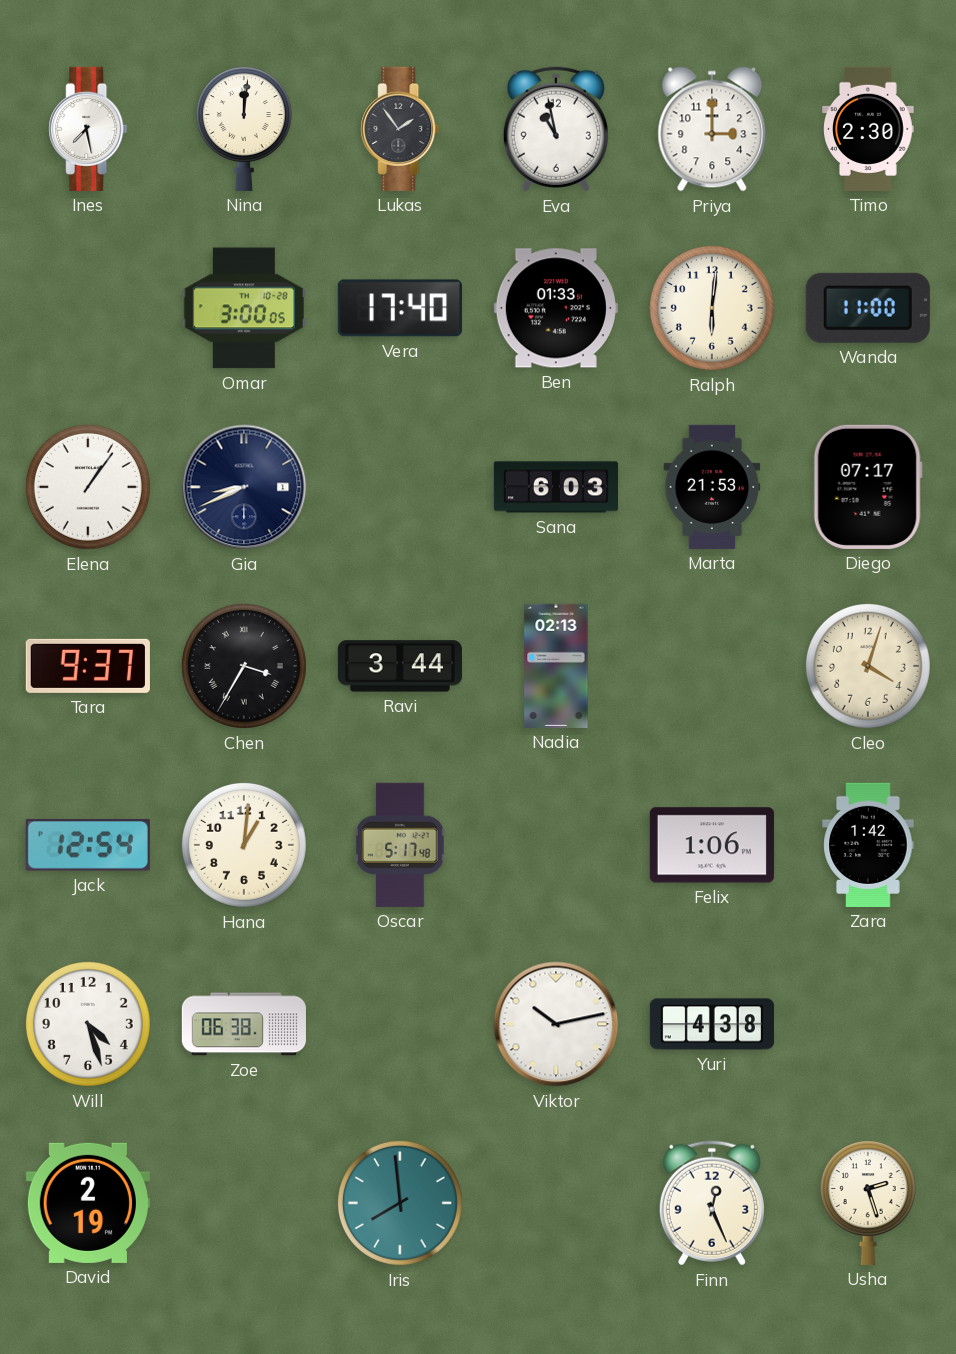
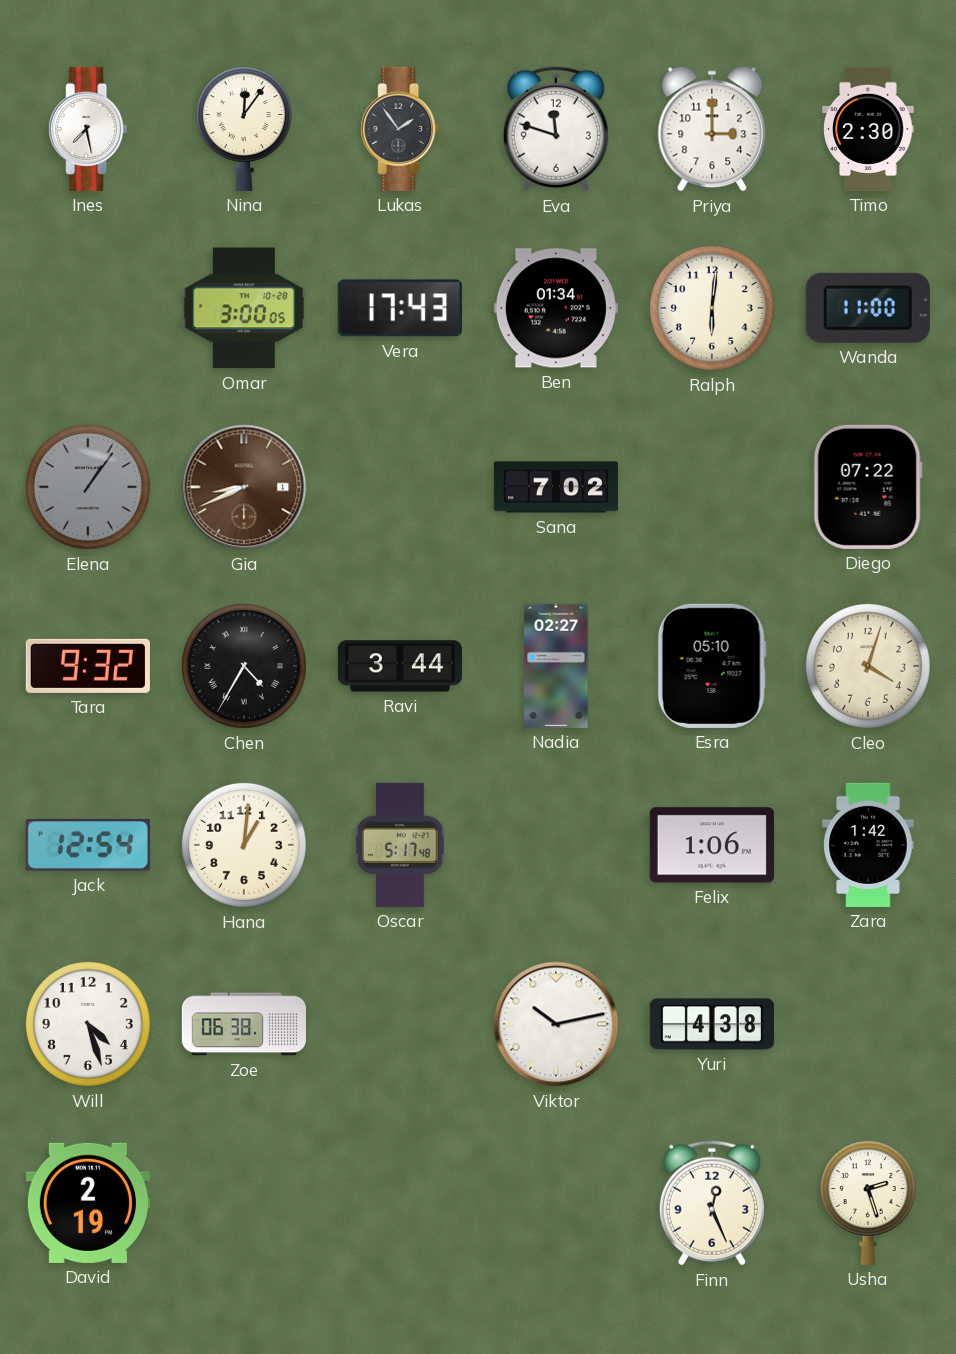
Nina: 12:01 -> 12:06
Eva: 10:58 -> 11:48
Vera: 17:40 -> 17:43
Ben: 01:33 -> 01:34
Elena dial: white -> grey
Gia dial: navy -> brown
Sana: 6:03 -> 7:02
Marta: 21:53 -> none
Diego: 07:17 -> 07:22
Tara: 9:37 -> 9:32
Chen: 3:35 -> 4:35
Nadia: 02:13 -> 02:27
Esra: none -> 05:10
Iris: 7:59 -> none
